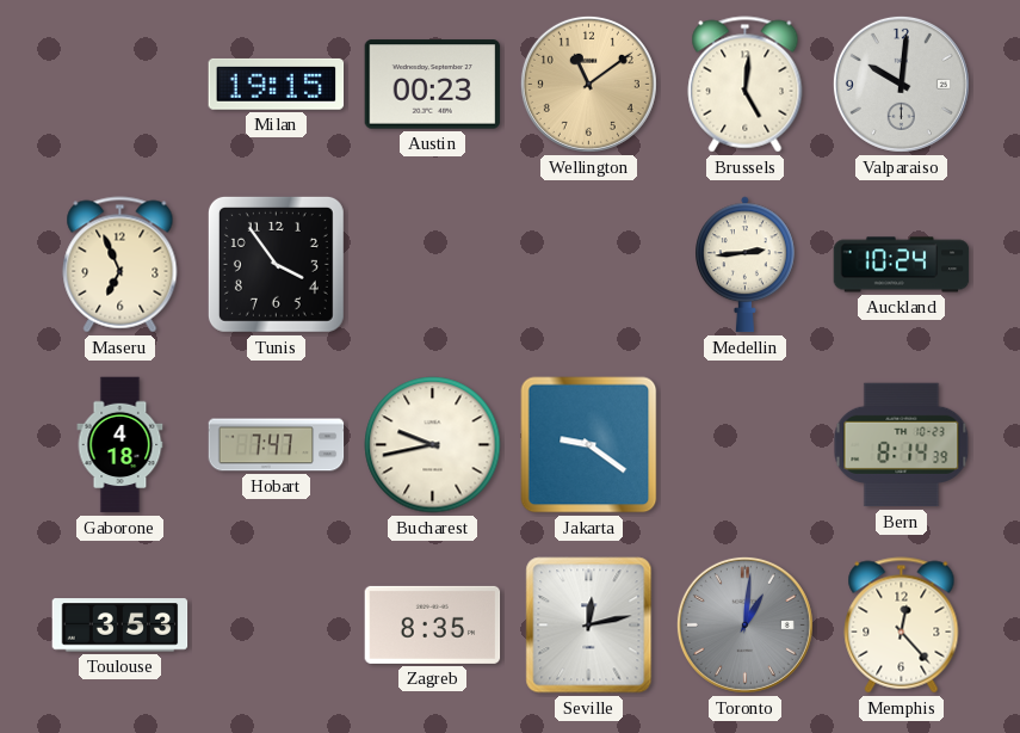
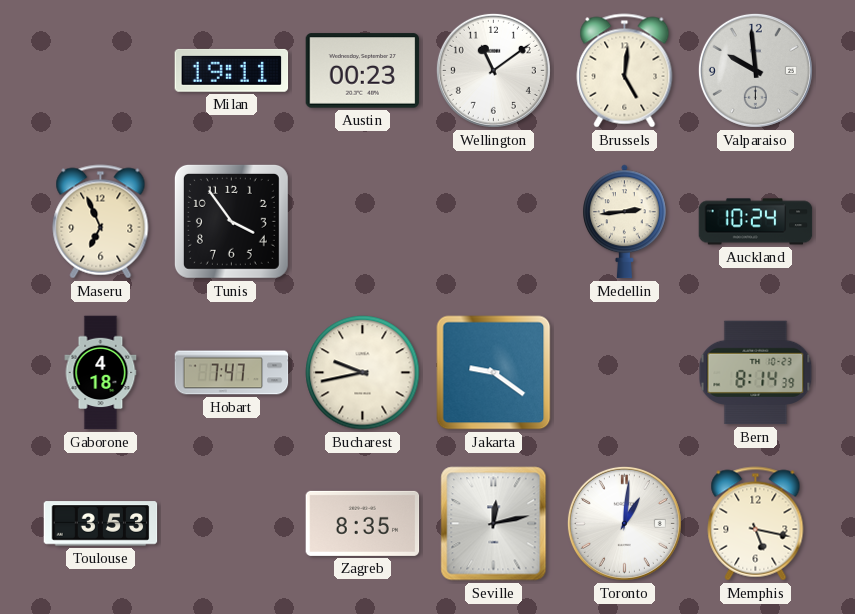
Milan: 19:15 -> 19:11
Wellington dial: champagne -> white
Valparaiso: 10:01 -> 9:59
Toronto dial: grey -> white
Memphis: 12:23 -> 5:17
